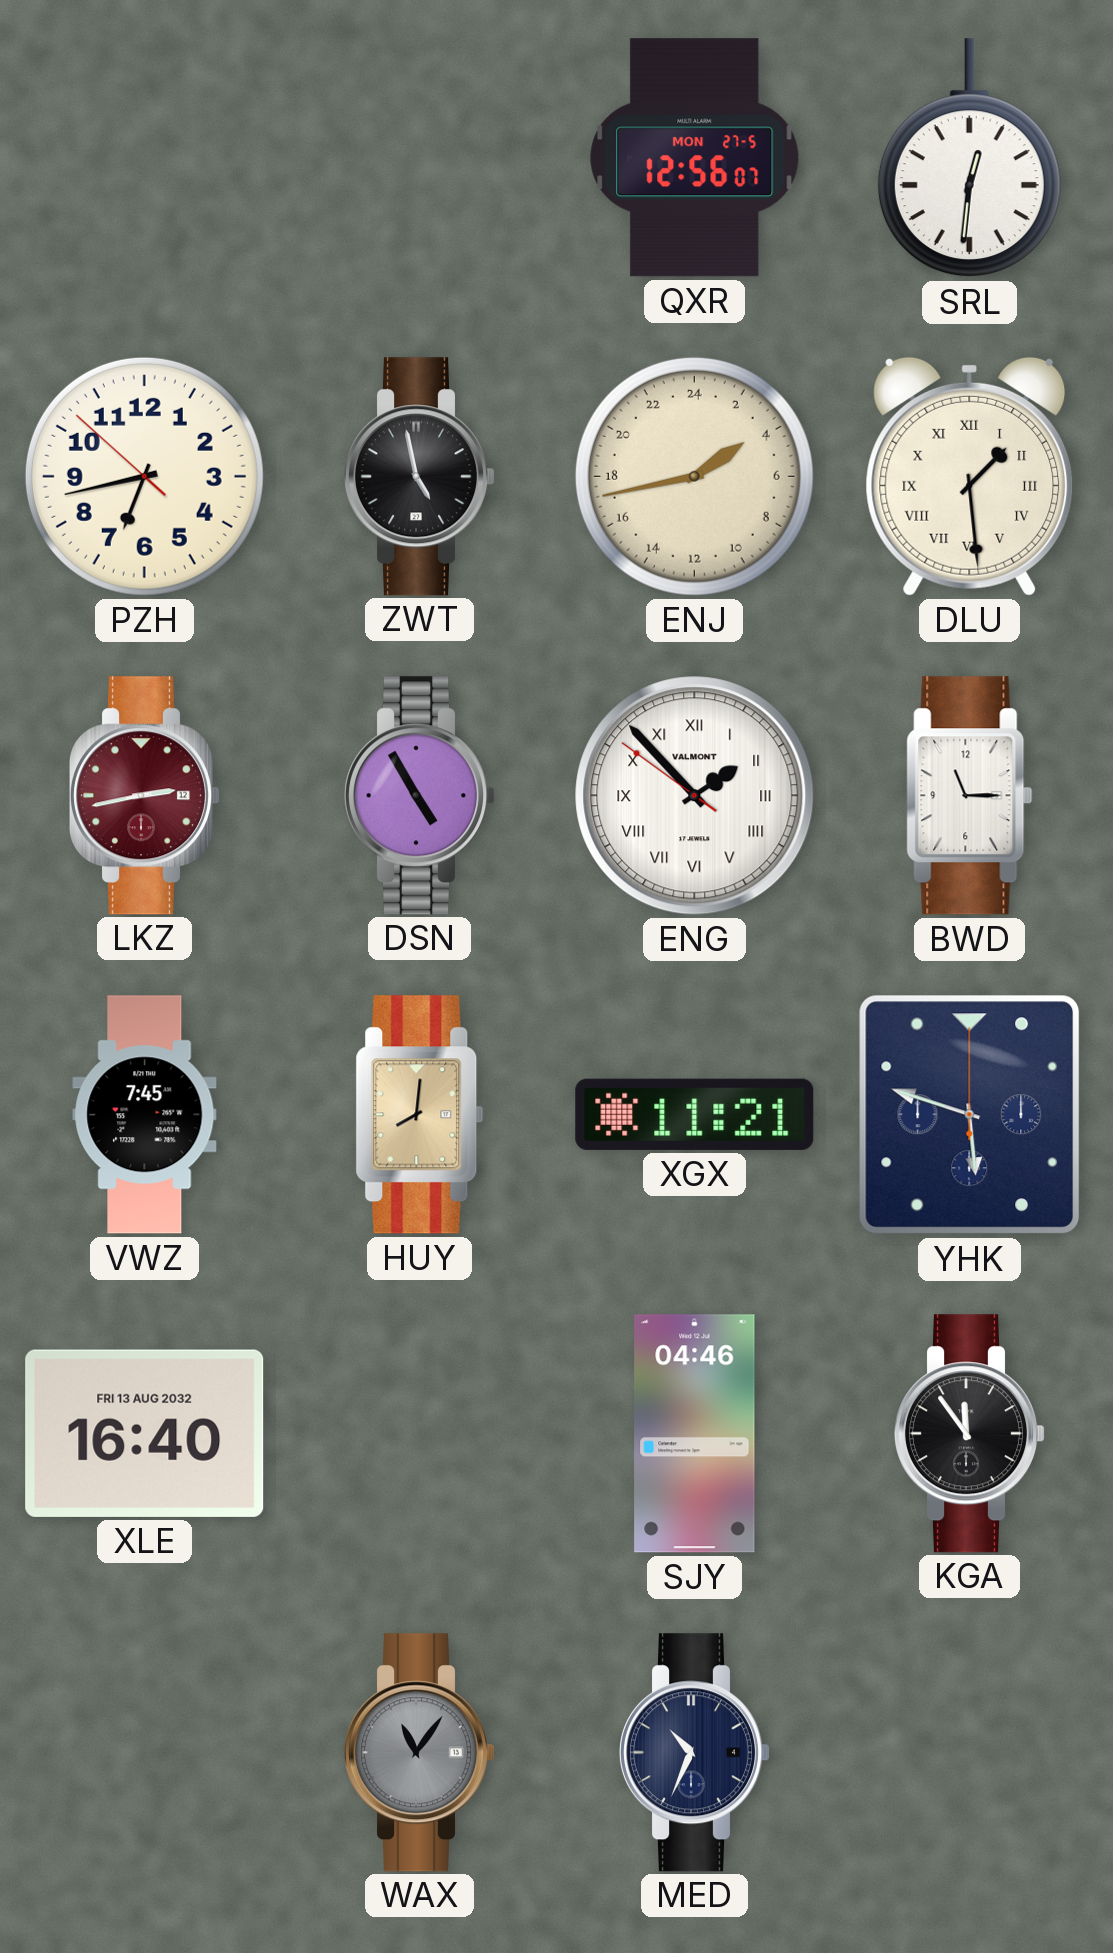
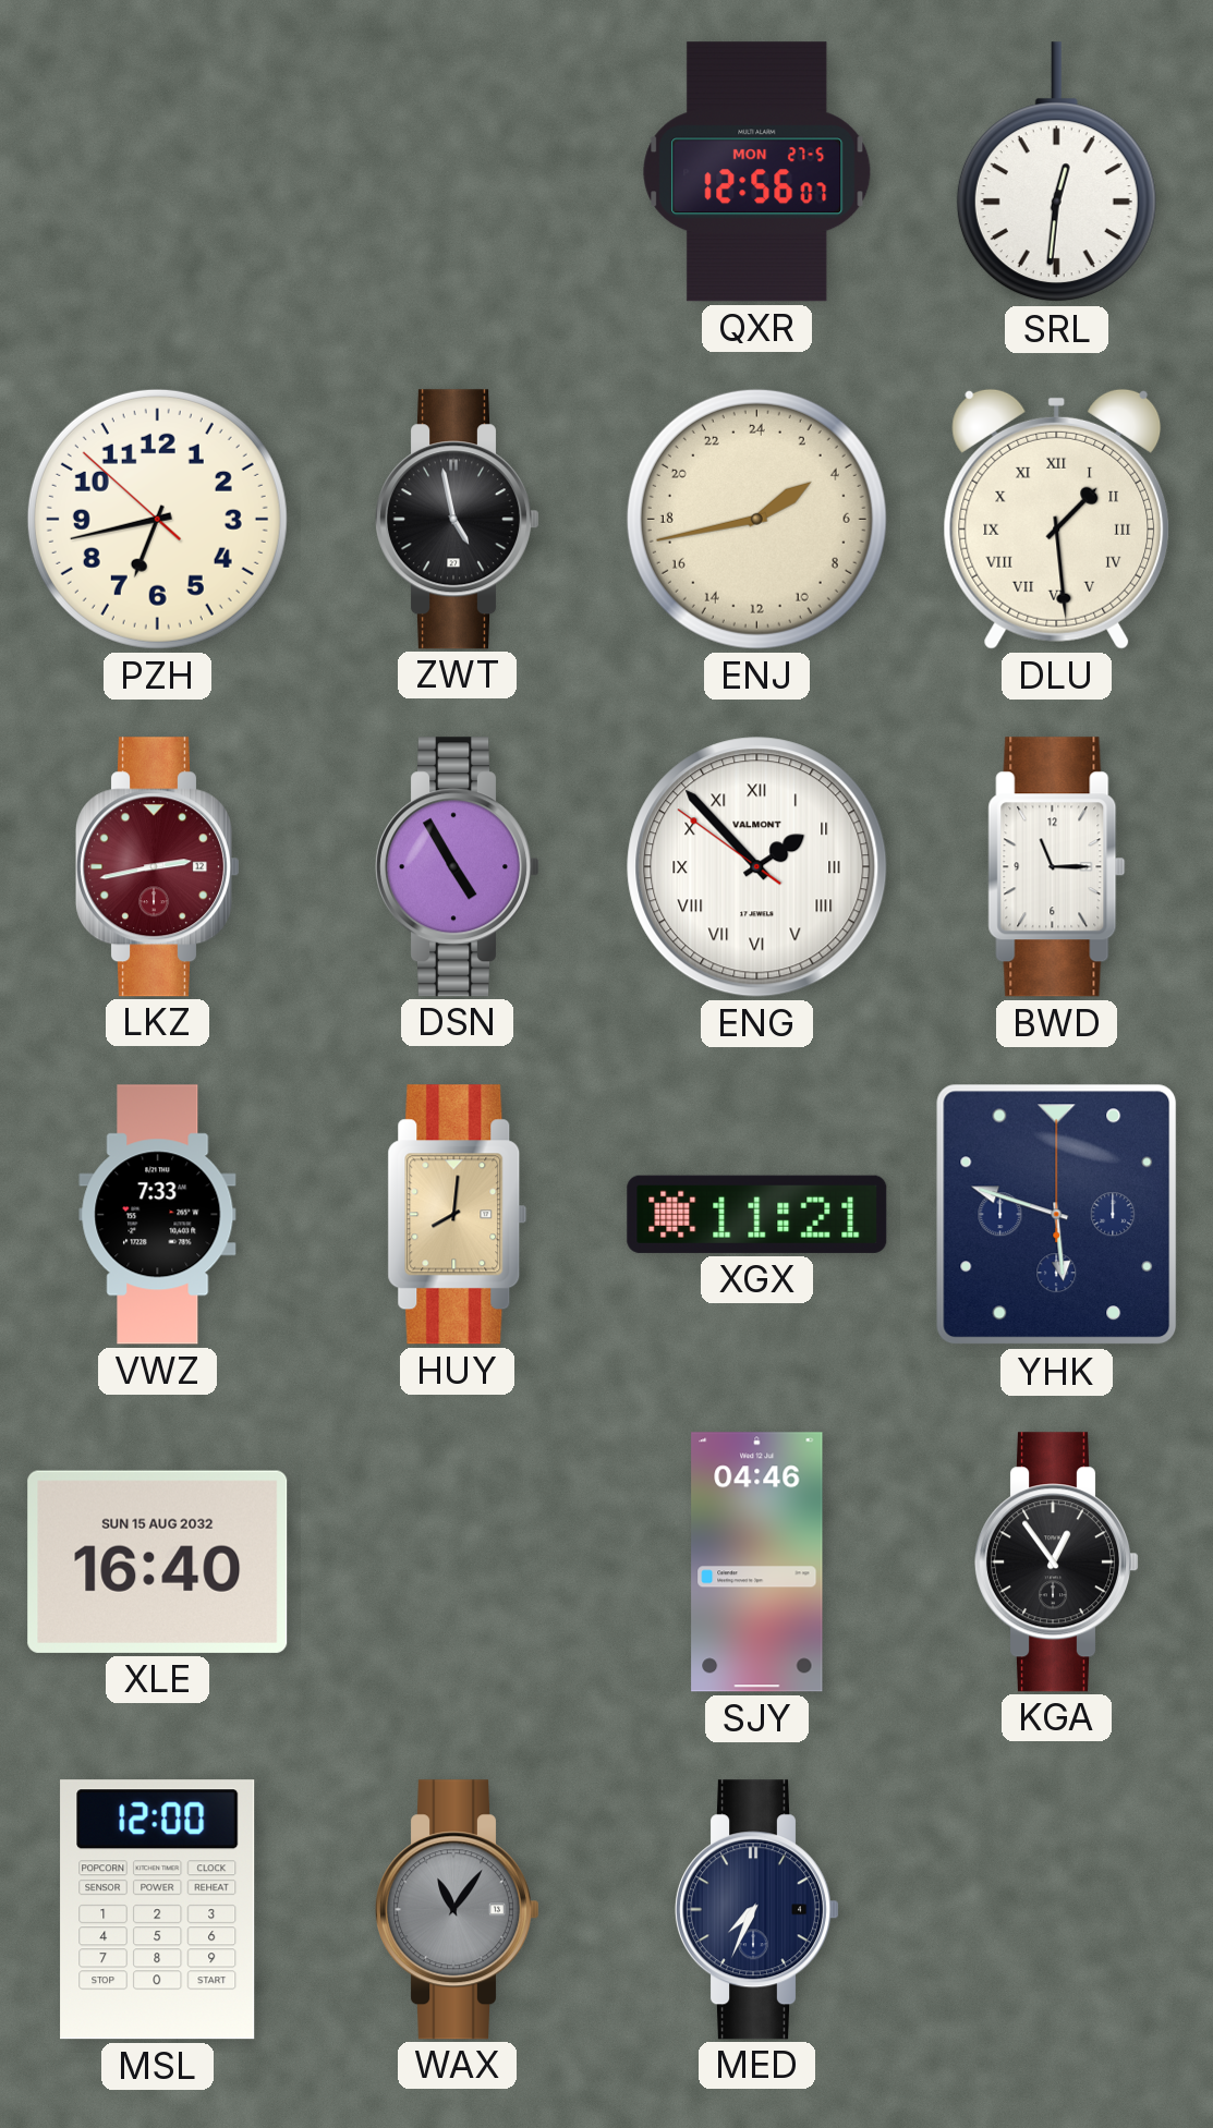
VWZ: 7:45 -> 7:33
XLE date: FRI 13 AUG 2032 -> SUN 15 AUG 2032
KGA: 11:54 -> 12:54
MSL: none -> 12:00
MED: 10:34 -> 7:34
